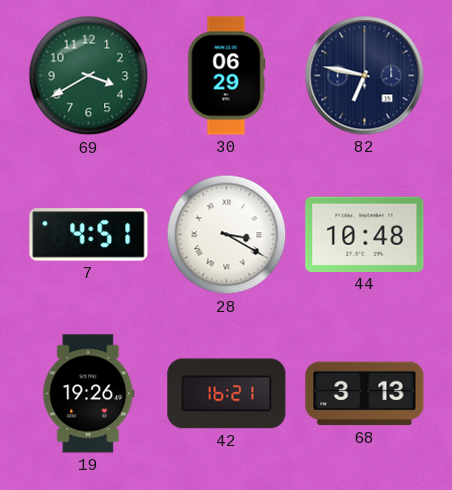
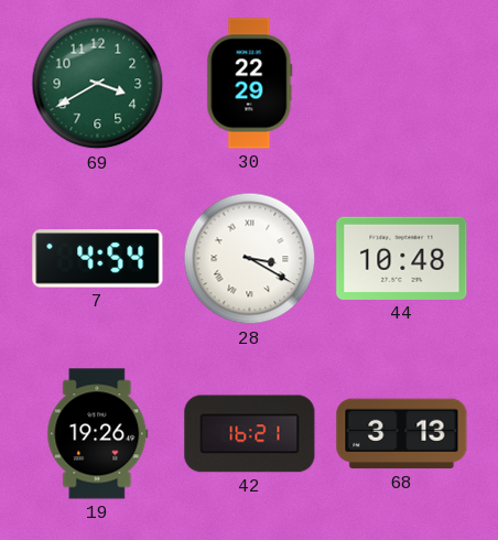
30: 06:29 -> 22:29
82: 6:47 -> none
7: 4:51 -> 4:54
